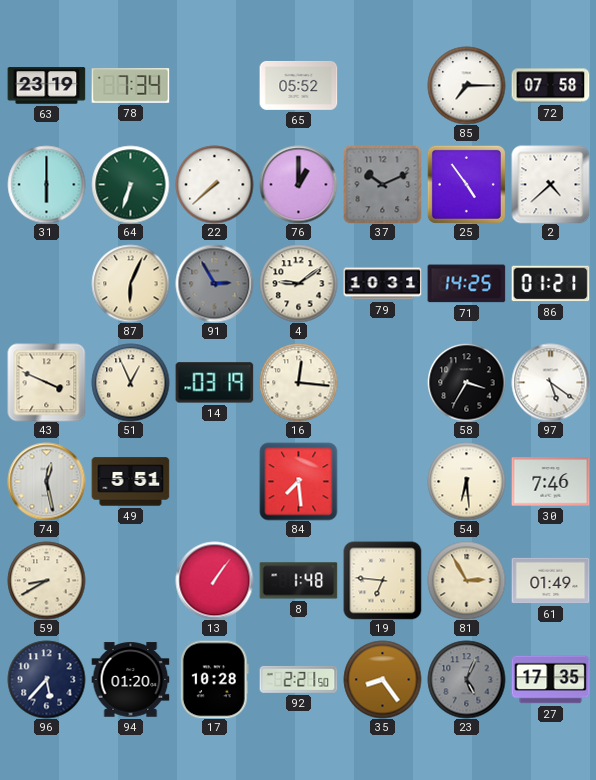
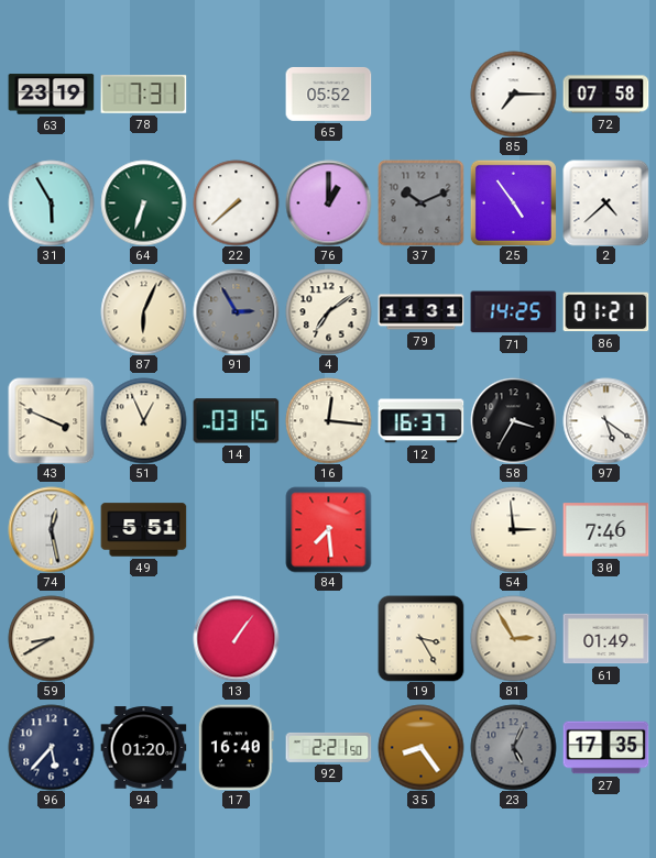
78: 7:34 -> 7:31
31: 6:00 -> 5:55
4: 9:09 -> 7:09
79: 10:31 -> 11:31
14: 03:19 -> 03:15
12: none -> 16:37
54: 6:29 -> 2:59
8: 1:48 -> none
19: 6:46 -> 3:25
17: 10:28 -> 16:40
